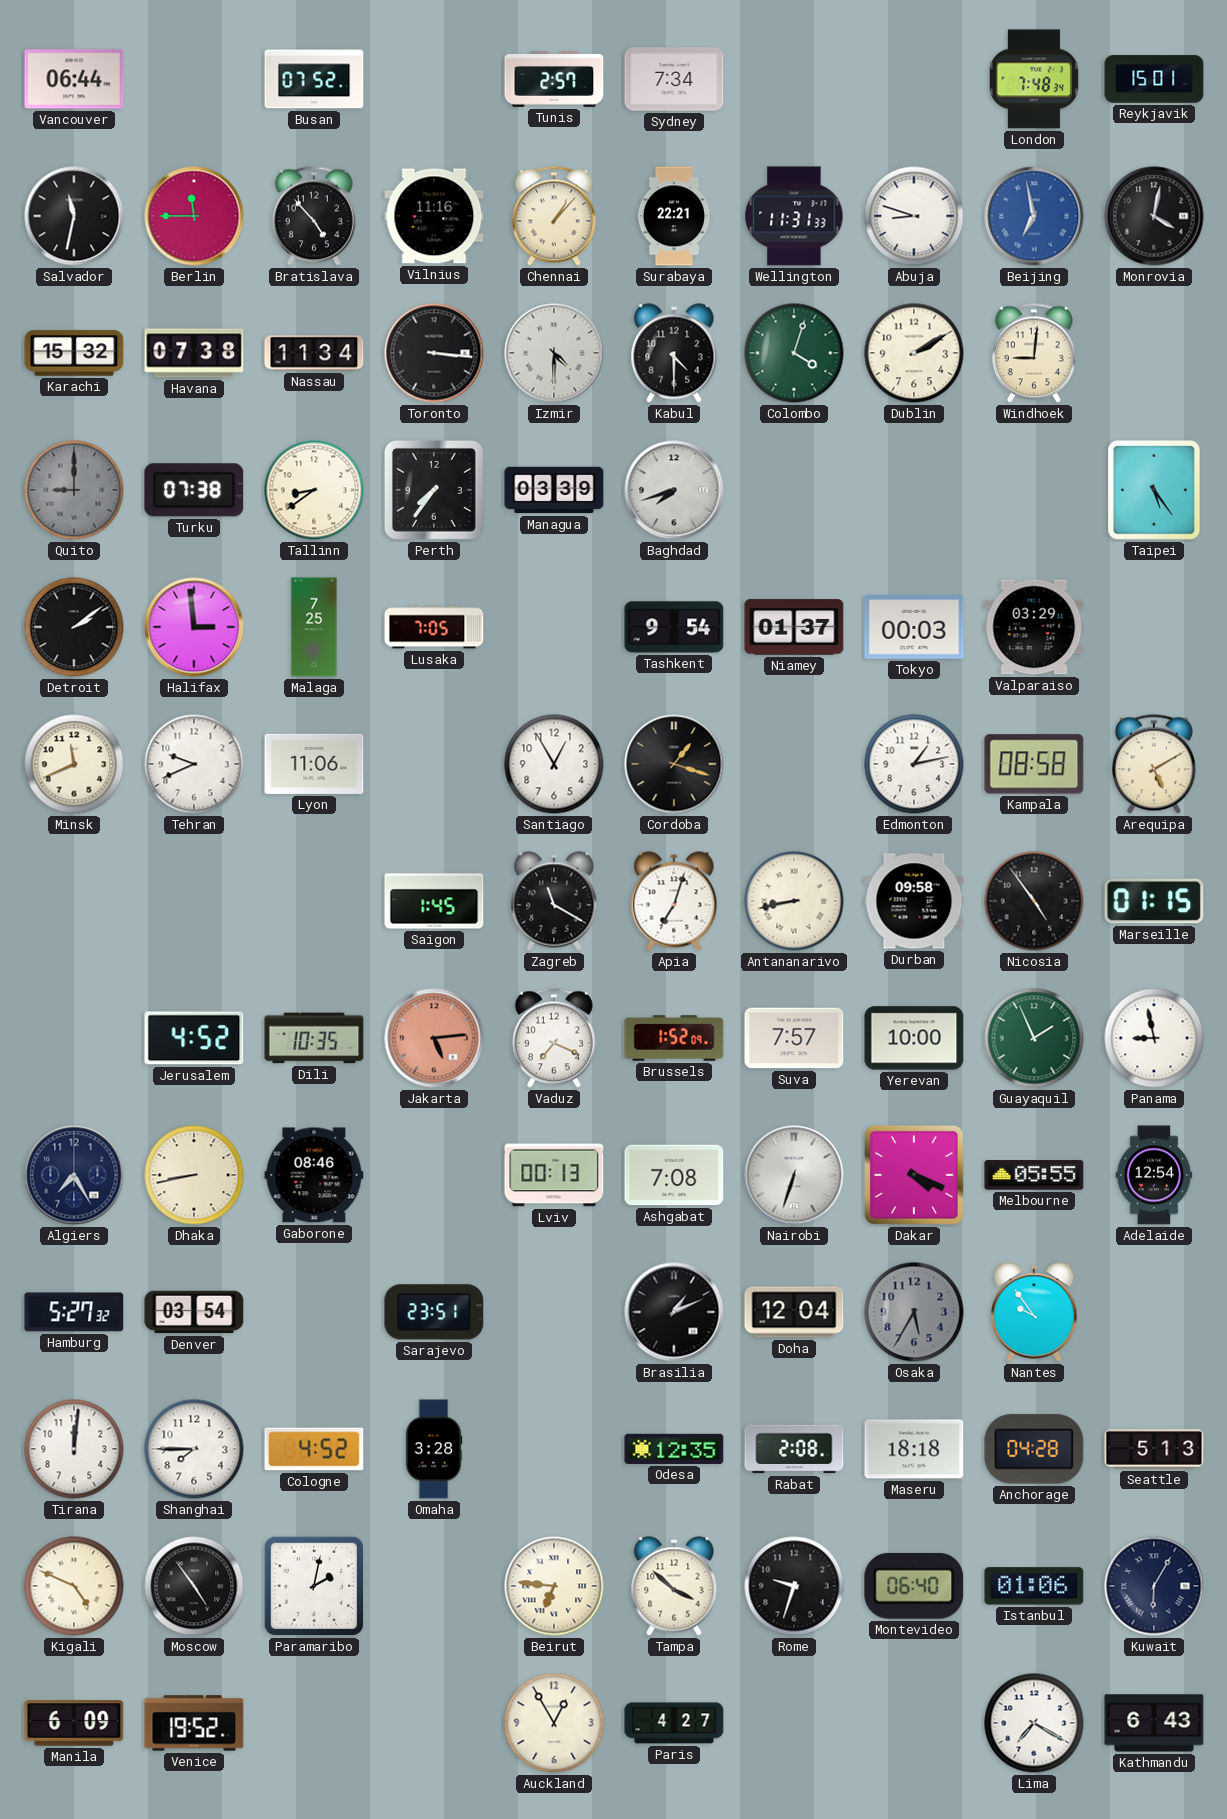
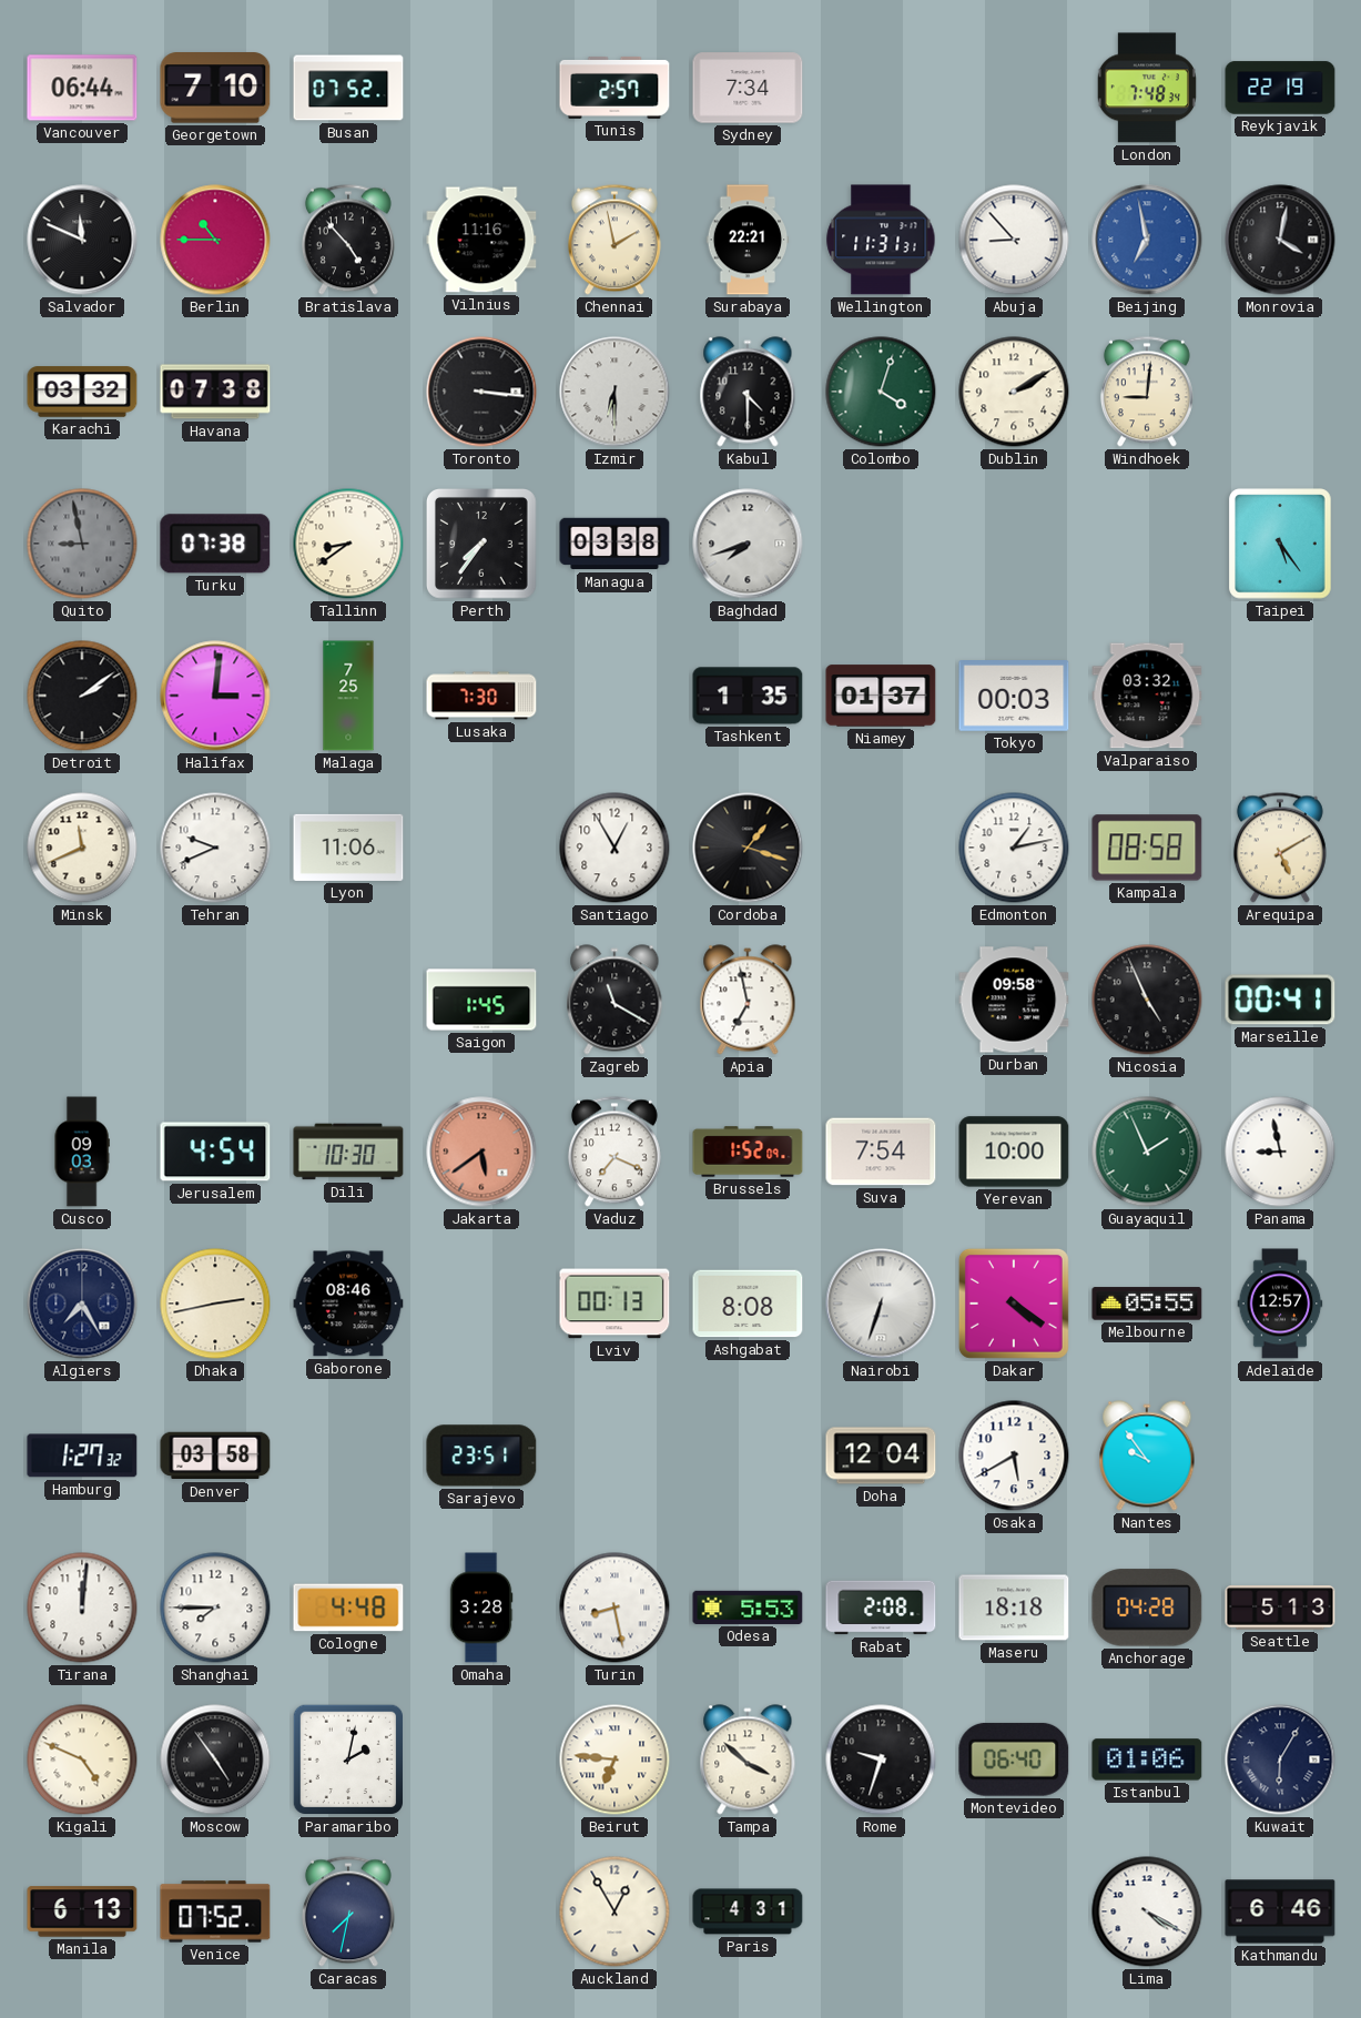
Georgetown: none -> 7:10
Reykjavik: 15:01 -> 22:19
Salvador: 11:32 -> 11:49
Berlin: 11:45 -> 10:45
Chennai: 1:07 -> 1:58
Wellington: 11:31:33 -> 11:31:31
Abuja: 8:48 -> 8:53
Karachi: 15:32 -> 03:32
Nassau: 11:34 -> none
Izmir: 4:30 -> 6:30
Quito: 9:00 -> 8:58
Managua: 03:39 -> 03:38
Halifax: 2:59 -> 3:01
Lusaka: 7:05 -> 7:30
Tashkent: 9:54 -> 1:35
Valparaiso: 03:29 -> 03:32
Apia: 7:03 -> 6:58
Antananarivo: 8:43 -> none
Nicosia: 4:54 -> 4:56
Marseille: 01:15 -> 00:41
Cusco: none -> 09:03
Jerusalem: 4:52 -> 4:54
Dili: 10:35 -> 10:30
Jakarta: 5:14 -> 5:39
Suva: 7:57 -> 7:54
Dhaka: 8:43 -> 2:43
Ashgabat: 7:08 -> 8:08
Dakar: 4:19 -> 4:21
Adelaide: 12:54 -> 12:57
Hamburg: 5:27 -> 1:27
Denver: 03:54 -> 03:58
Brasilia: 1:11 -> none
Osaka: 5:35 -> 5:40
Osaka dial: grey -> white
Cologne: 4:52 -> 4:48
Turin: none -> 8:28
Odesa: 12:35 -> 5:53
Manila: 6:09 -> 6:13
Venice: 19:52 -> 07:52
Caracas: none -> 7:32
Paris: 4:27 -> 4:31
Lima: 7:20 -> 4:20
Kathmandu: 6:43 -> 6:46
